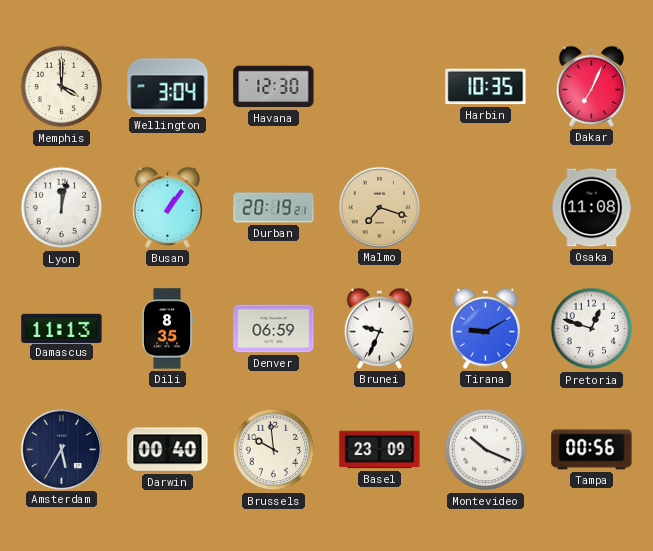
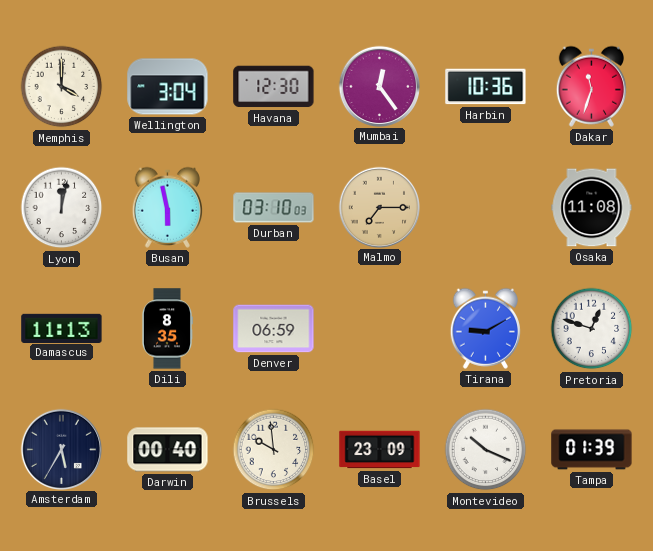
Mumbai: none -> 12:24
Harbin: 10:35 -> 10:36
Dakar: 7:04 -> 11:33
Busan: 1:06 -> 5:58
Durban: 20:19 -> 03:10
Malmo: 7:18 -> 7:15
Brunei: 9:34 -> none
Tampa: 00:56 -> 01:39
